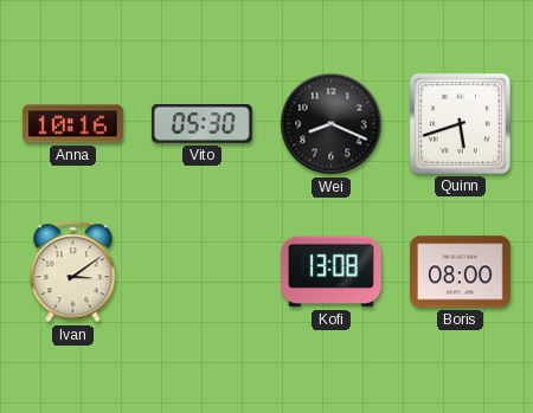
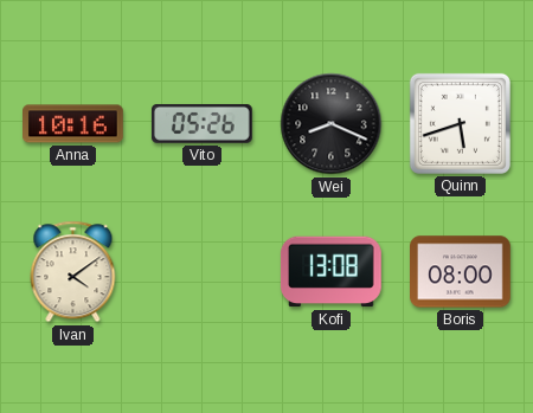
Vito: 05:30 -> 05:26
Ivan: 3:09 -> 4:09
